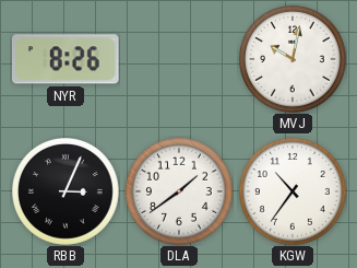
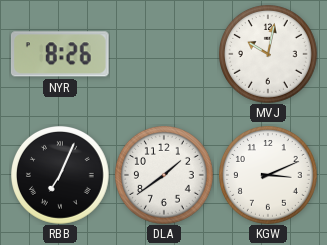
RBB: 3:04 -> 7:04
KGW: 10:36 -> 3:11
